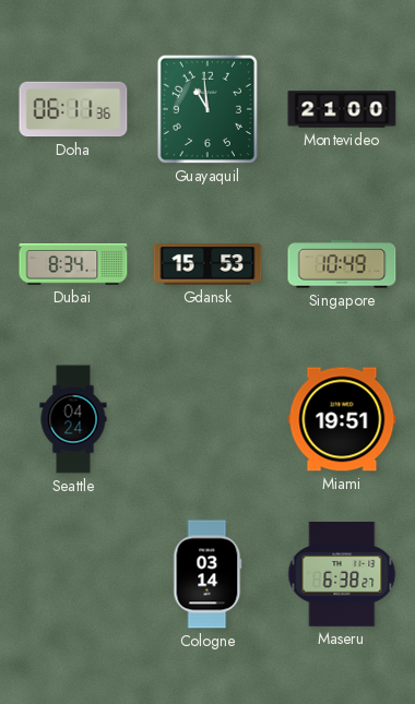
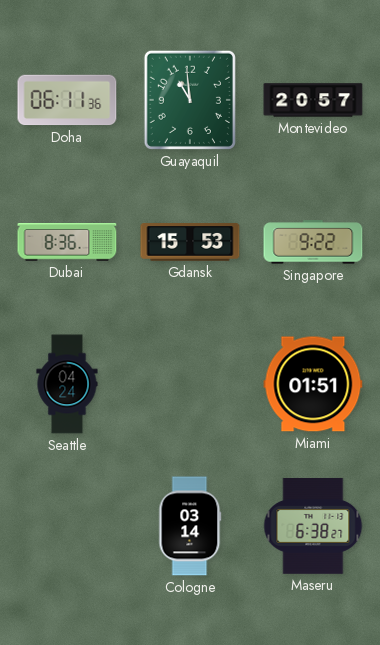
Montevideo: 21:00 -> 20:57
Dubai: 8:34 -> 8:36
Singapore: 10:49 -> 9:22
Miami: 19:51 -> 01:51
